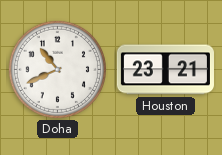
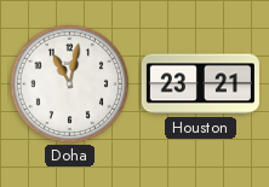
Doha: 10:41 -> 11:02
